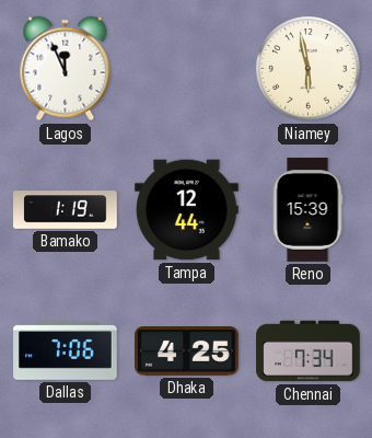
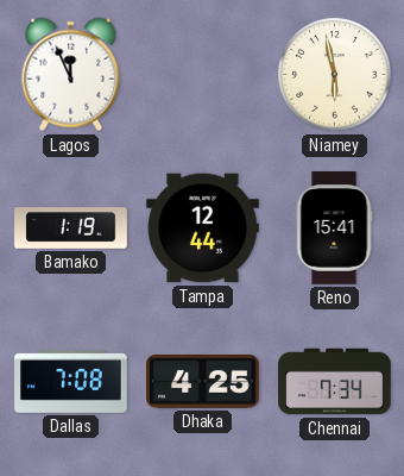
Reno: 15:39 -> 15:41
Dallas: 7:06 -> 7:08
